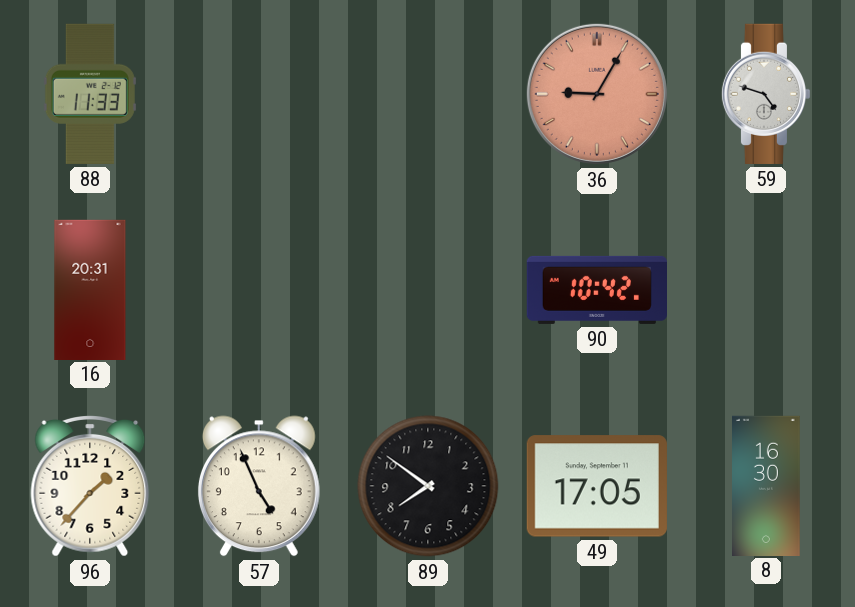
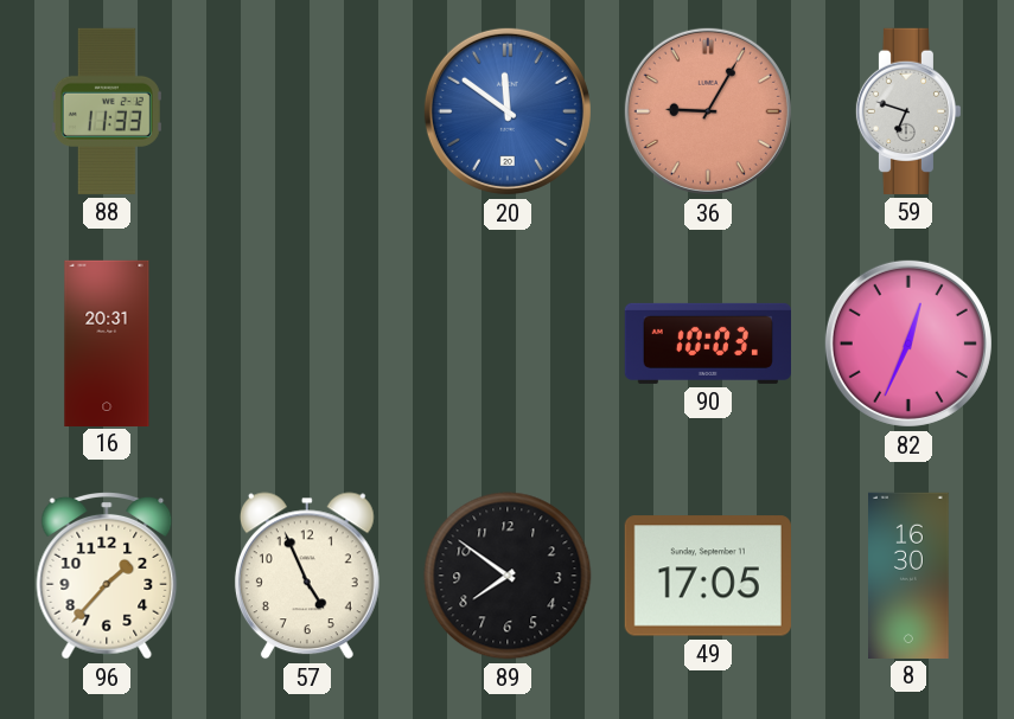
20: none -> 11:51
59: 4:48 -> 6:48
90: 10:42 -> 10:03
82: none -> 12:34
